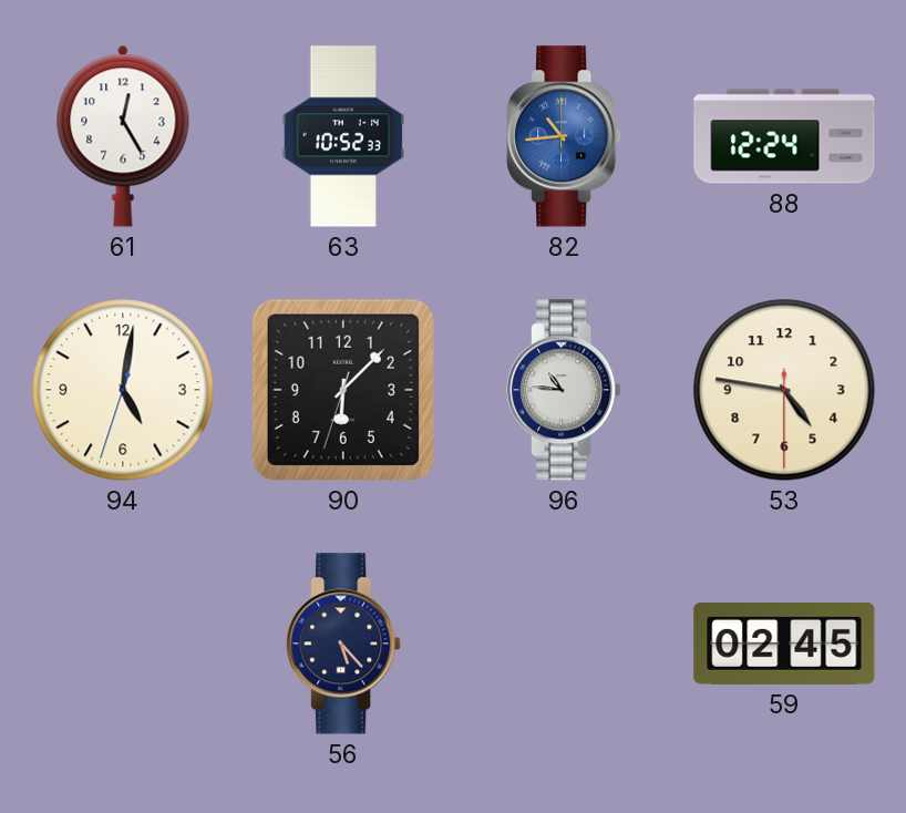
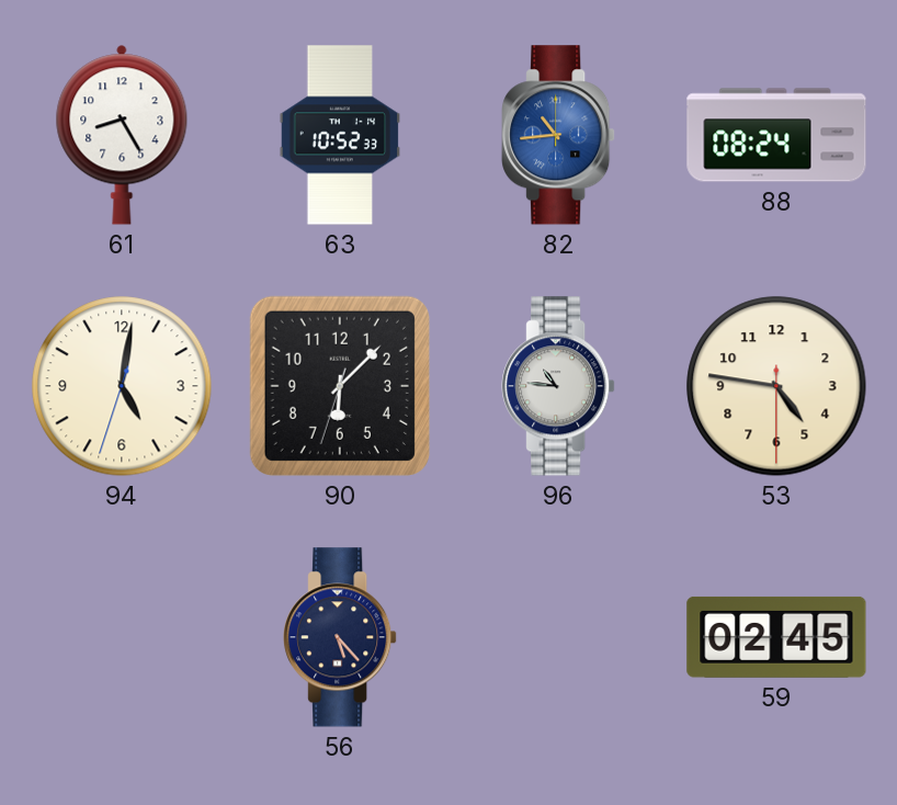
61: 12:25 -> 8:25
88: 12:24 -> 08:24
